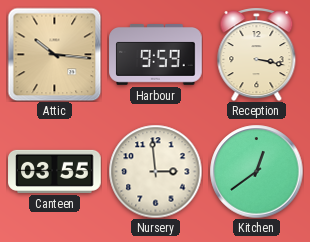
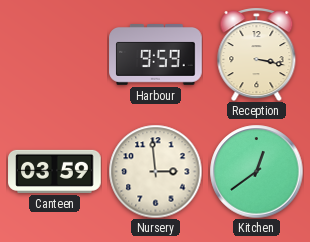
Attic: 10:16 -> none
Canteen: 03:55 -> 03:59
